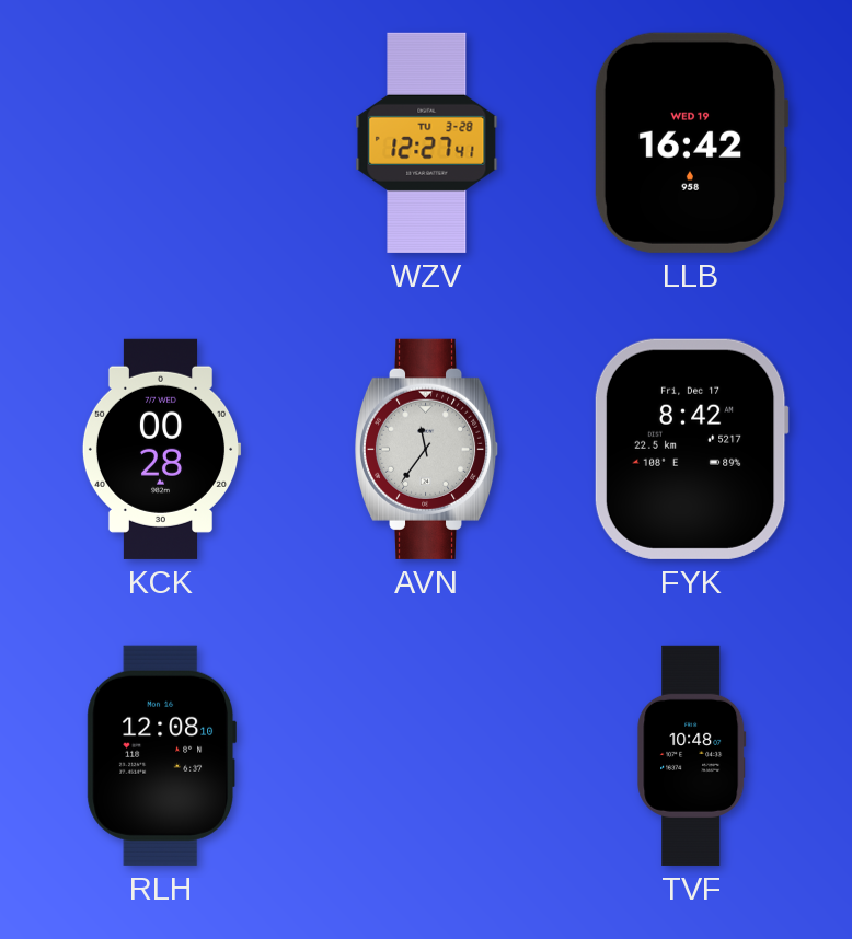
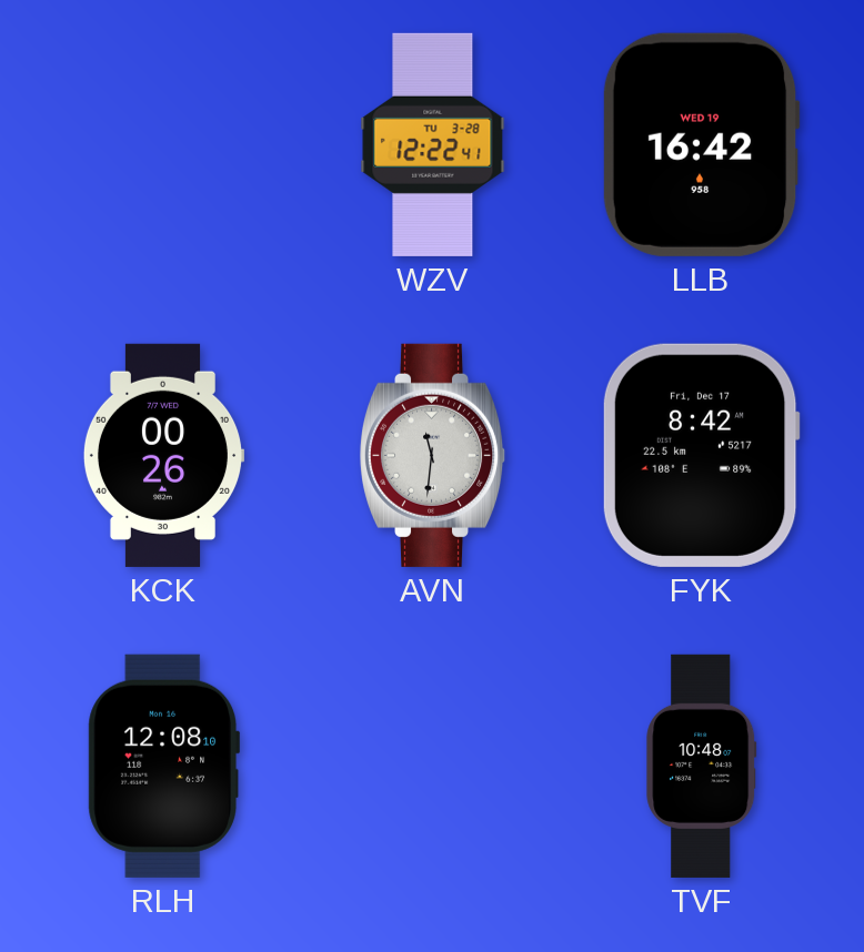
WZV: 12:27 -> 12:22
KCK: 00:28 -> 00:26
AVN: 11:36 -> 11:31
